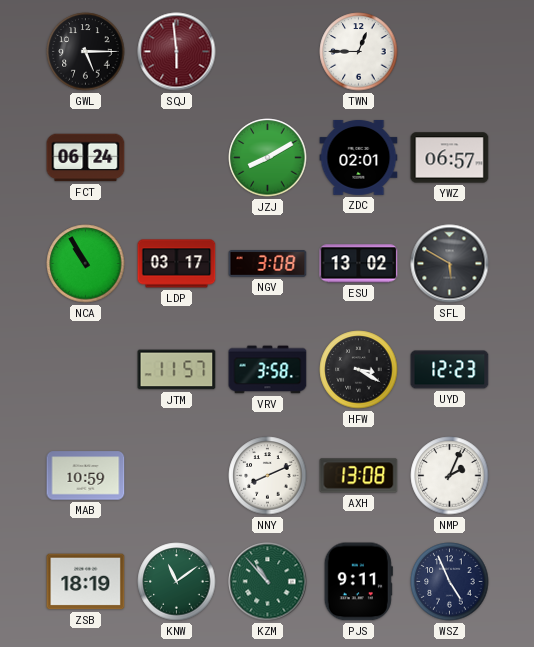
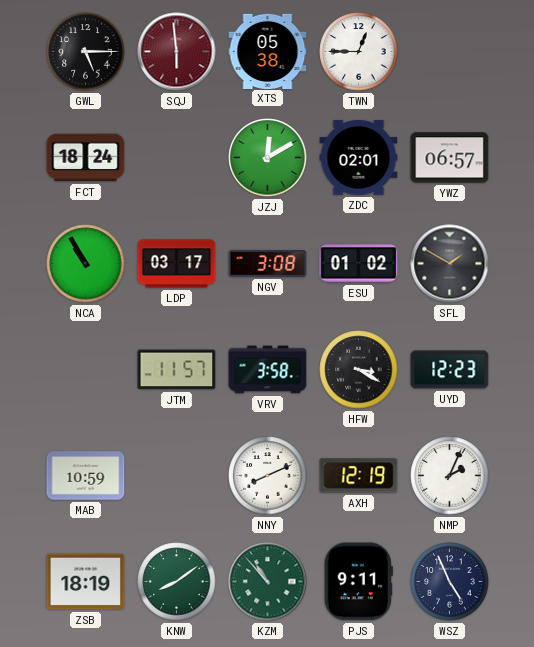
XTS: none -> 05:38
FCT: 06:24 -> 18:24
JZJ: 8:10 -> 12:10
ESU: 13:02 -> 01:02
SFL: 5:50 -> 1:50
AXH: 13:08 -> 12:19
KNW: 11:09 -> 8:09
